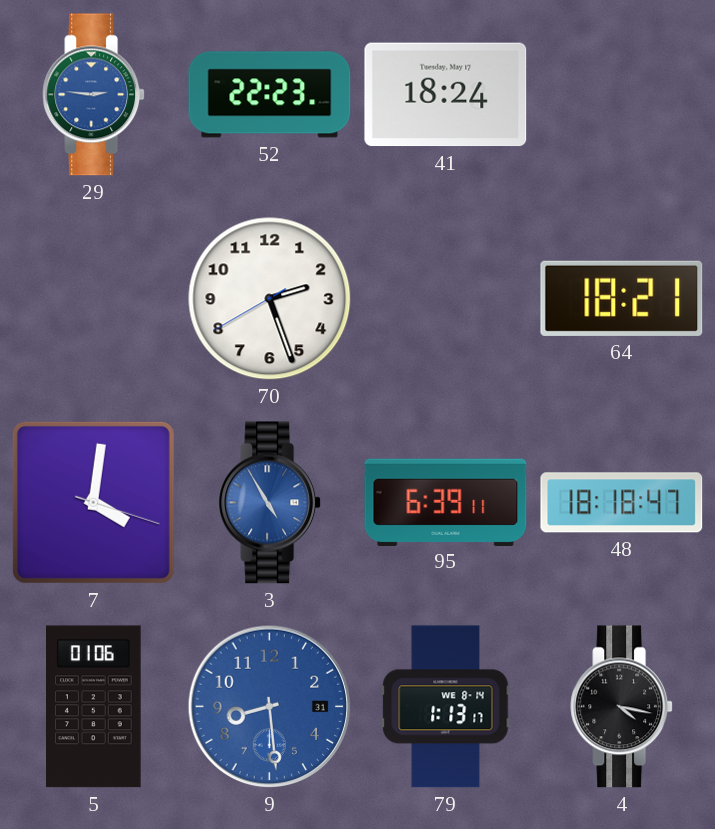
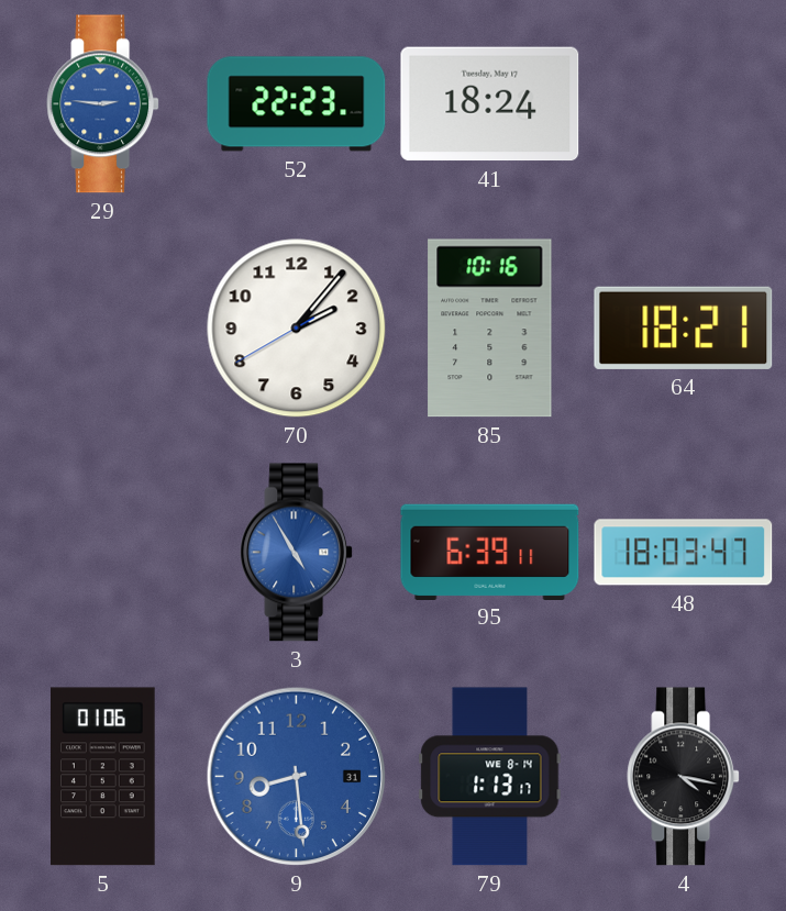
70: 2:26 -> 2:06
85: none -> 10:16
7: 4:01 -> none
48: 18:18 -> 18:03
